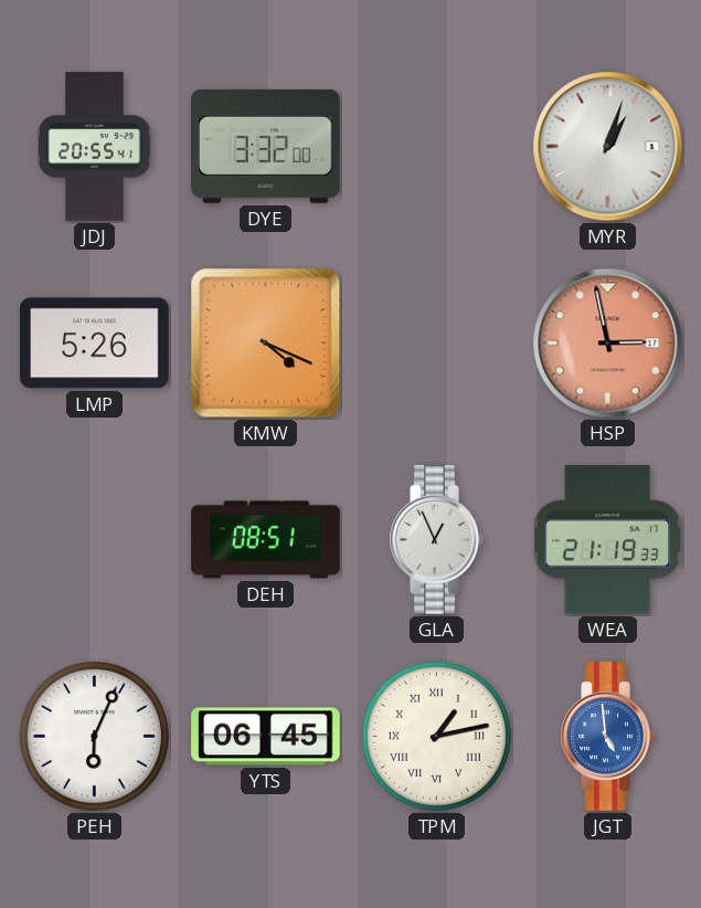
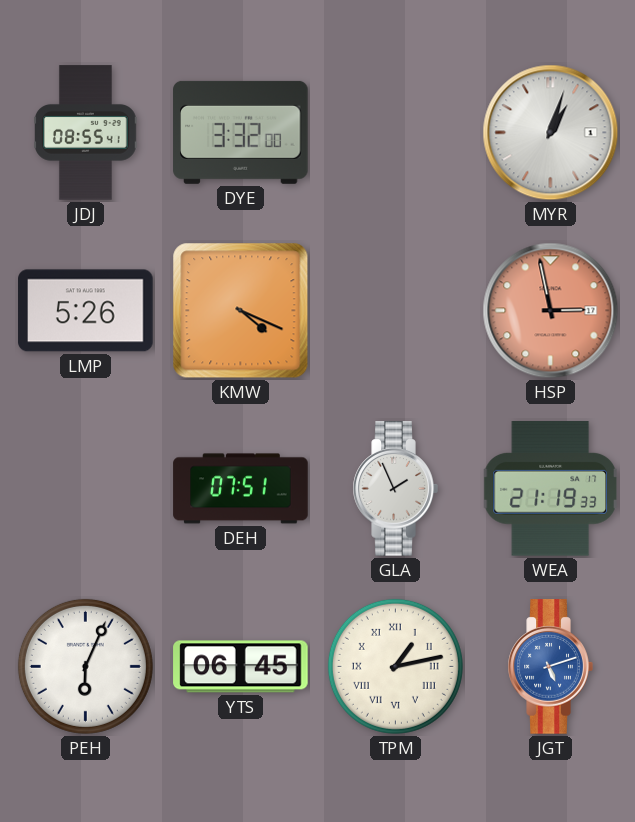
JDJ: 20:55 -> 08:55
DEH: 08:51 -> 07:51
GLA: 12:56 -> 1:56
JGT: 4:59 -> 5:12
